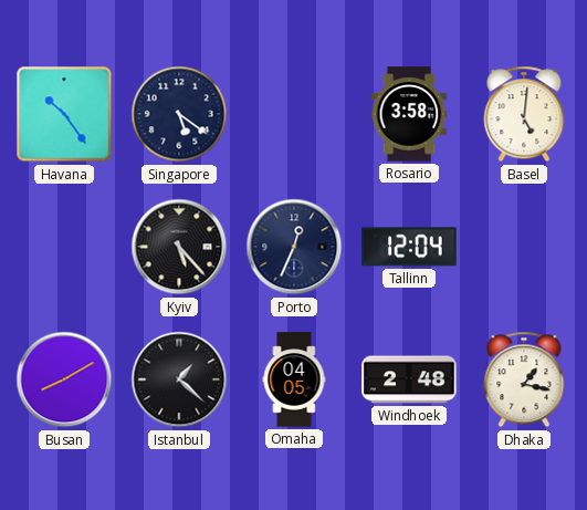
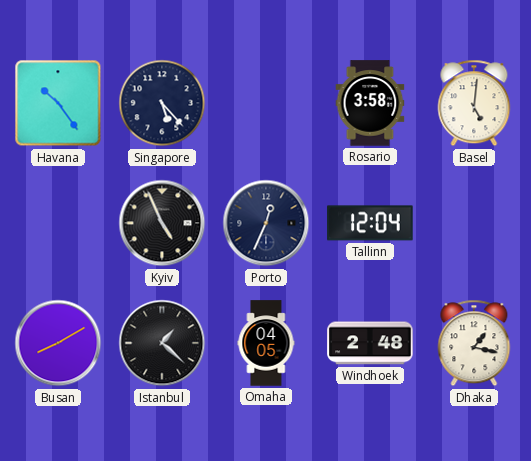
Singapore: 5:21 -> 5:23
Kyiv: 5:23 -> 4:56
